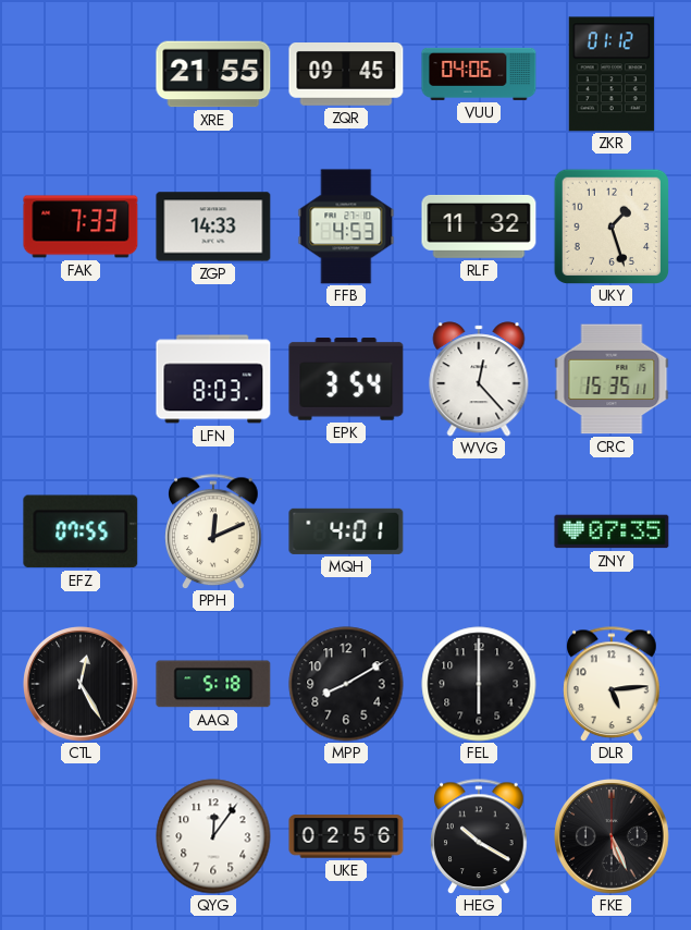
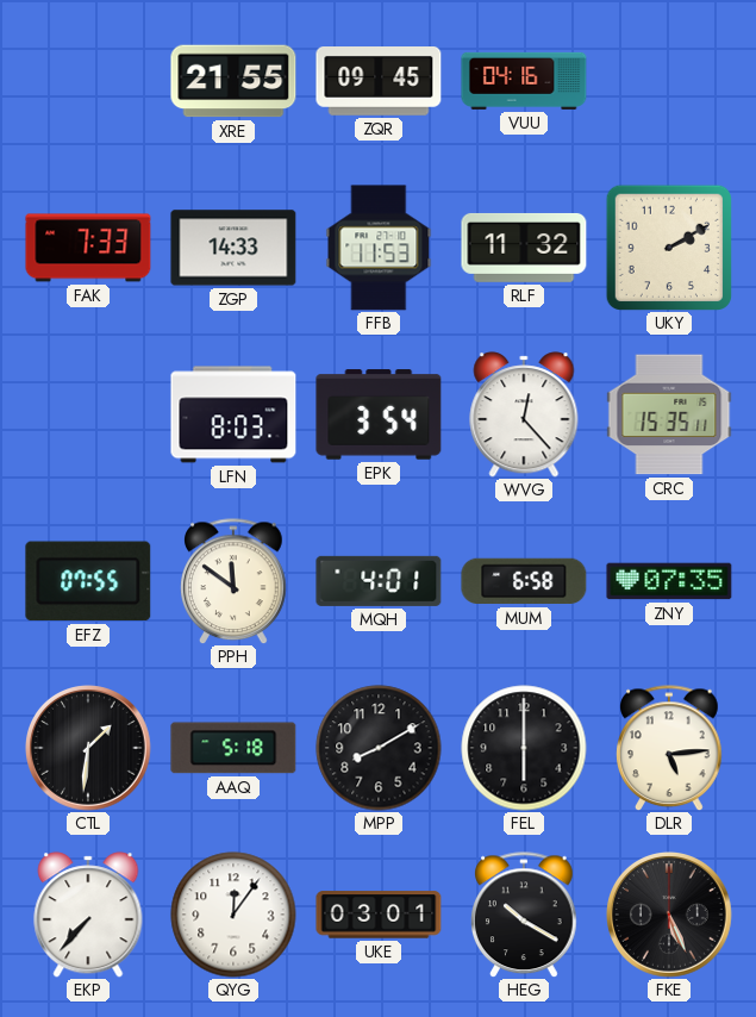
VUU: 04:06 -> 04:16
ZKR: 01:12 -> none
FFB: 4:53 -> 11:53
UKY: 1:27 -> 2:10
PPH: 12:11 -> 11:51
MUM: none -> 6:58
CTL: 12:25 -> 1:31
EKP: none -> 7:37
UKE: 02:56 -> 03:01
